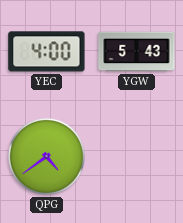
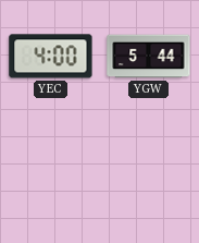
YGW: 5:43 -> 5:44
QPG: 4:39 -> none
